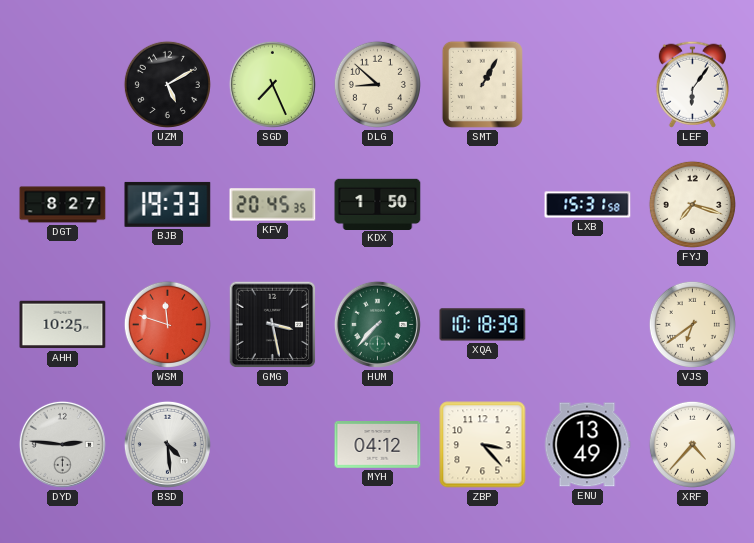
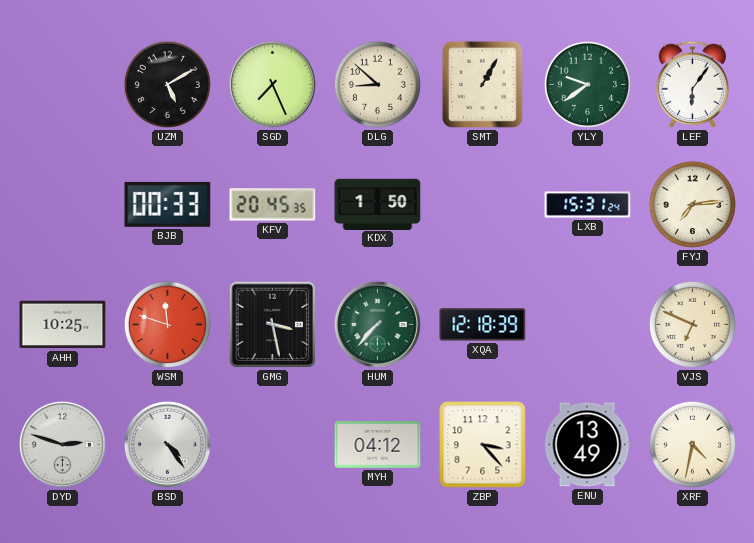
YLY: none -> 9:39
DGT: 8:27 -> none
BJB: 19:33 -> 00:33
LXB: 15:31:58 -> 15:31:24
FYJ: 7:18 -> 7:14
XQA: 10:18 -> 12:18
VJS: 6:39 -> 6:49
DYD: 2:46 -> 2:48
BSD: 4:29 -> 4:24
XRF: 4:37 -> 4:32
